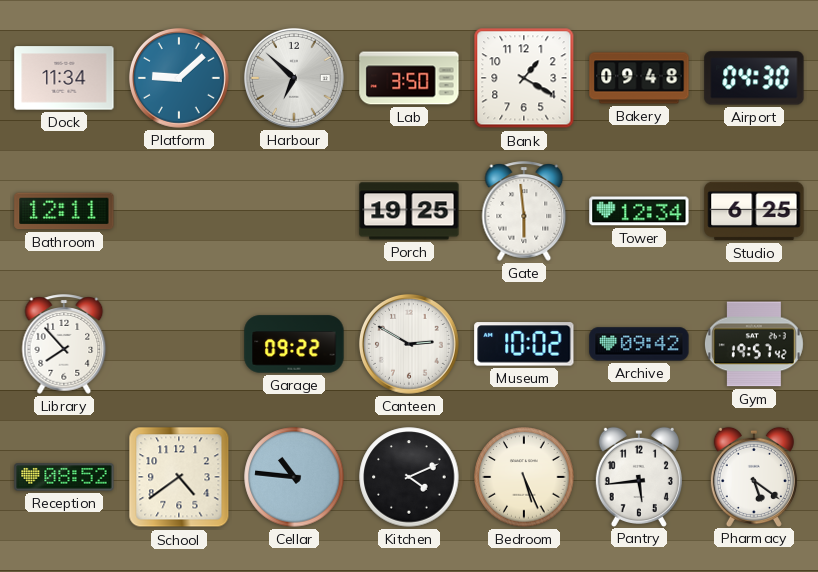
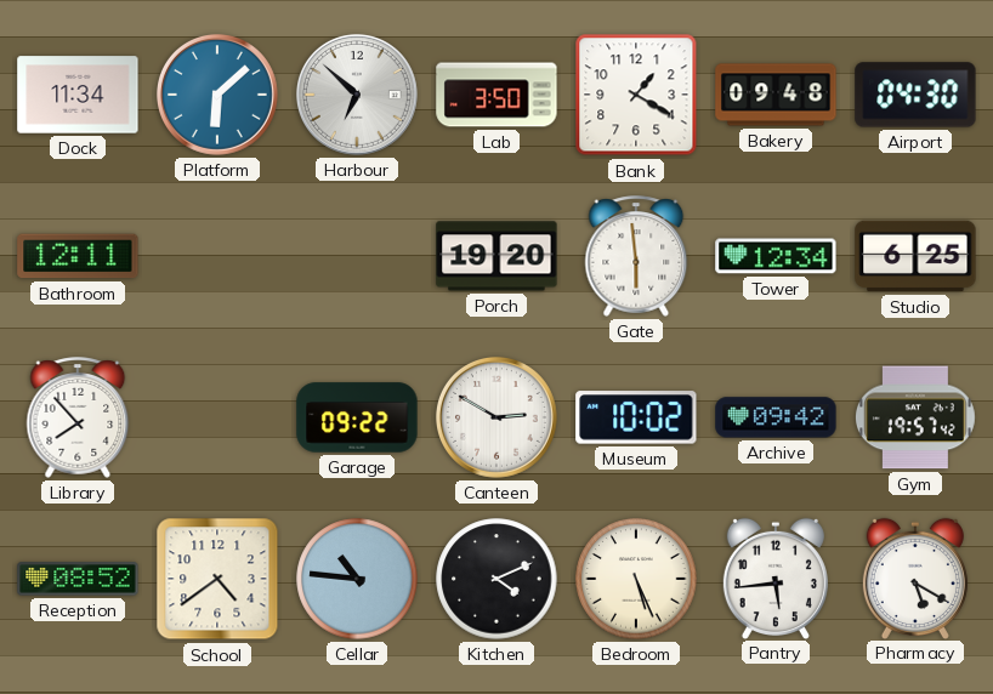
Platform: 9:08 -> 6:08
Porch: 19:25 -> 19:20
Pharmacy: 5:21 -> 5:20
